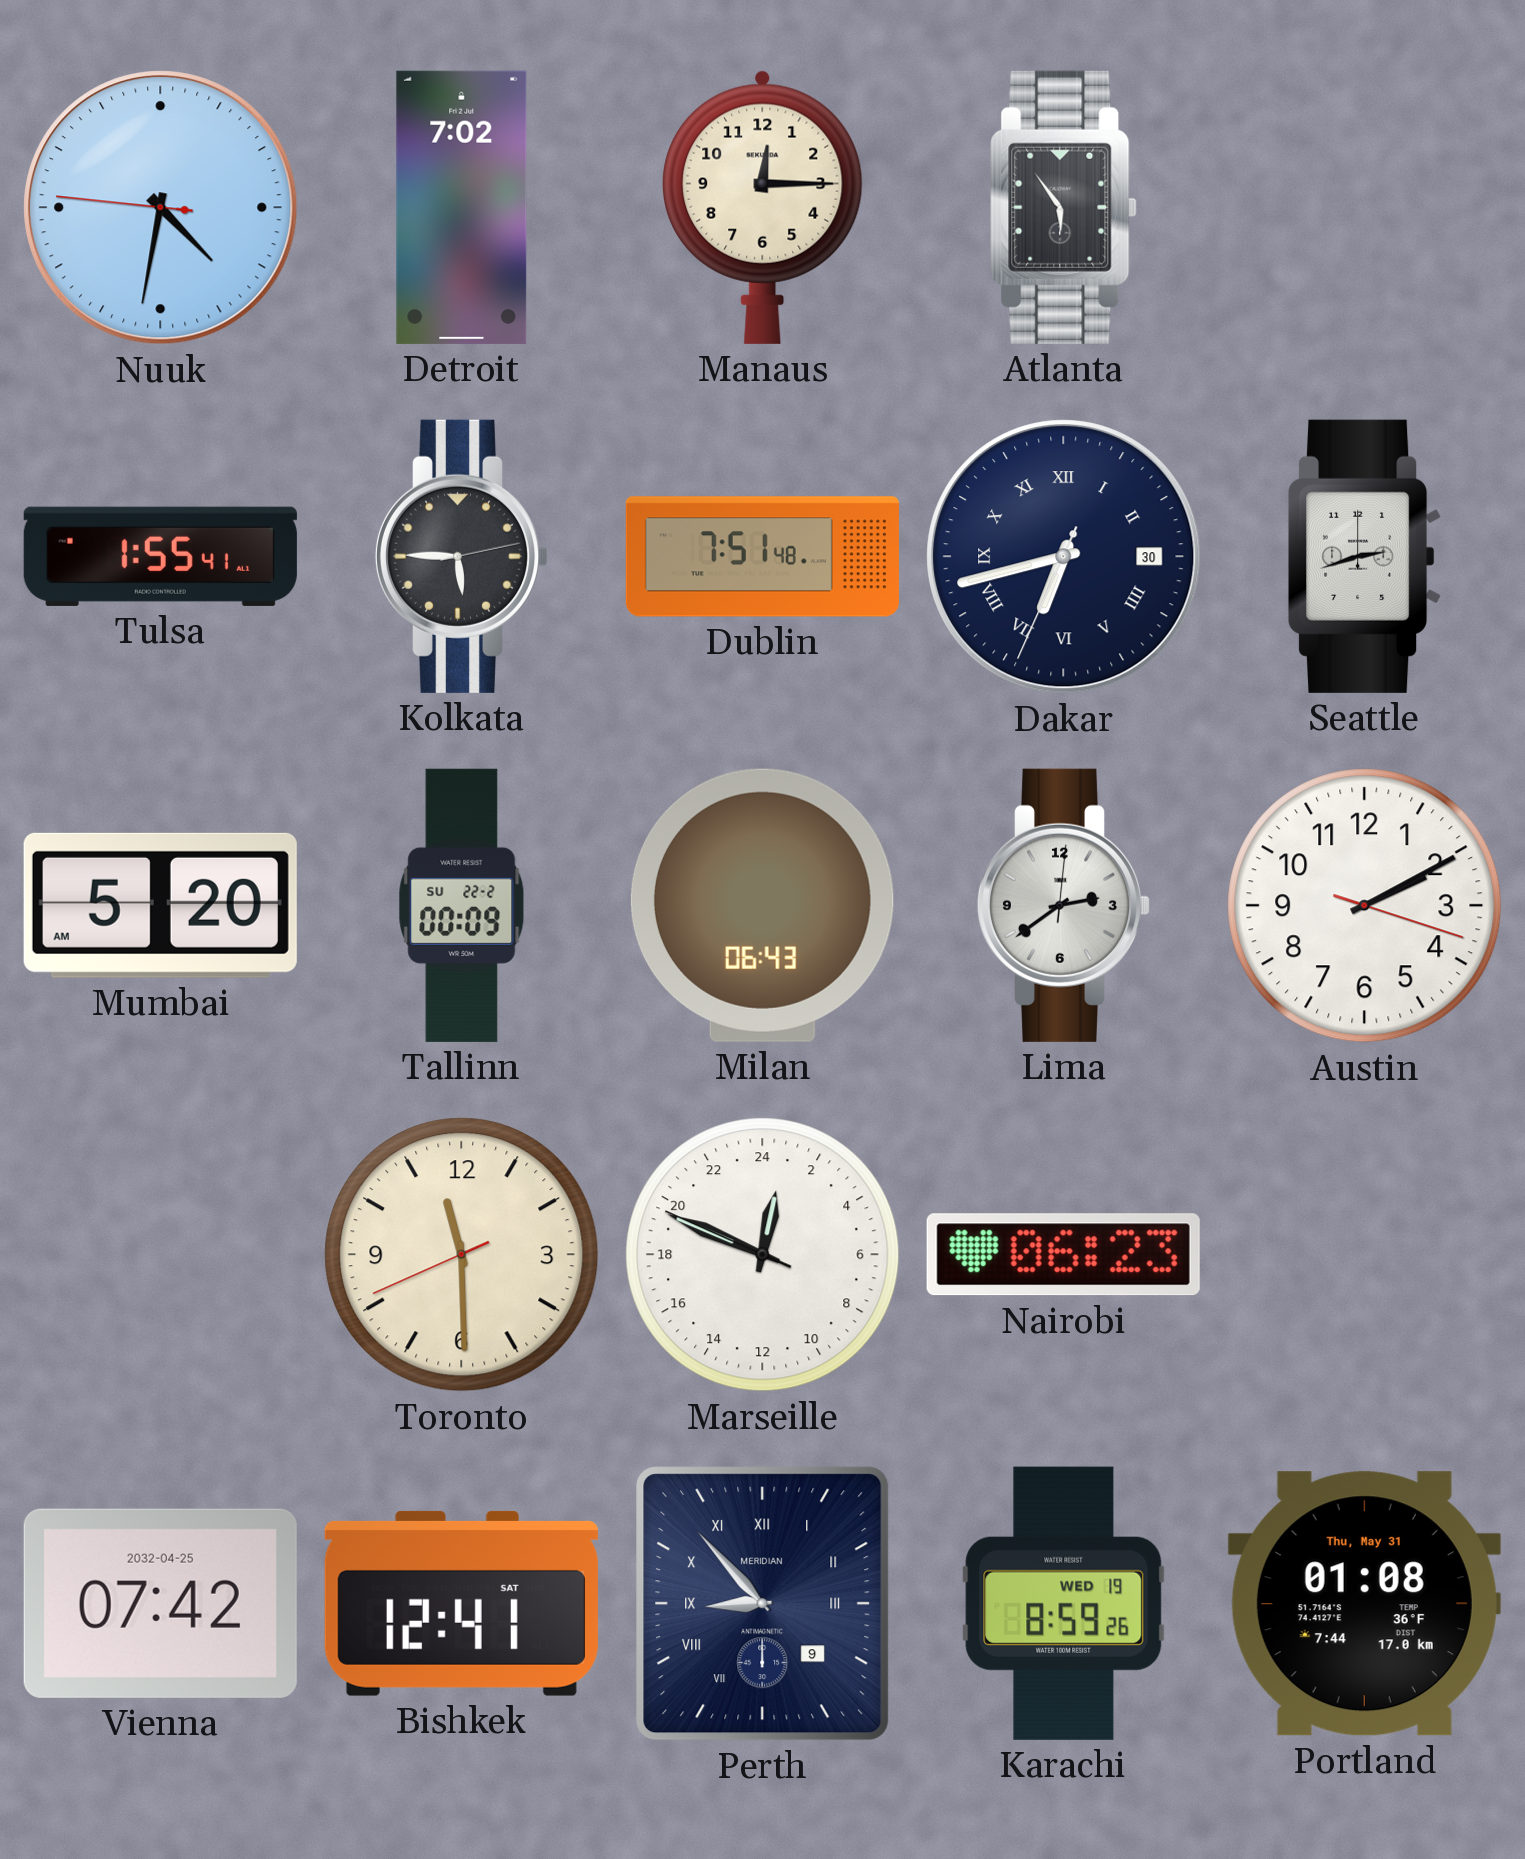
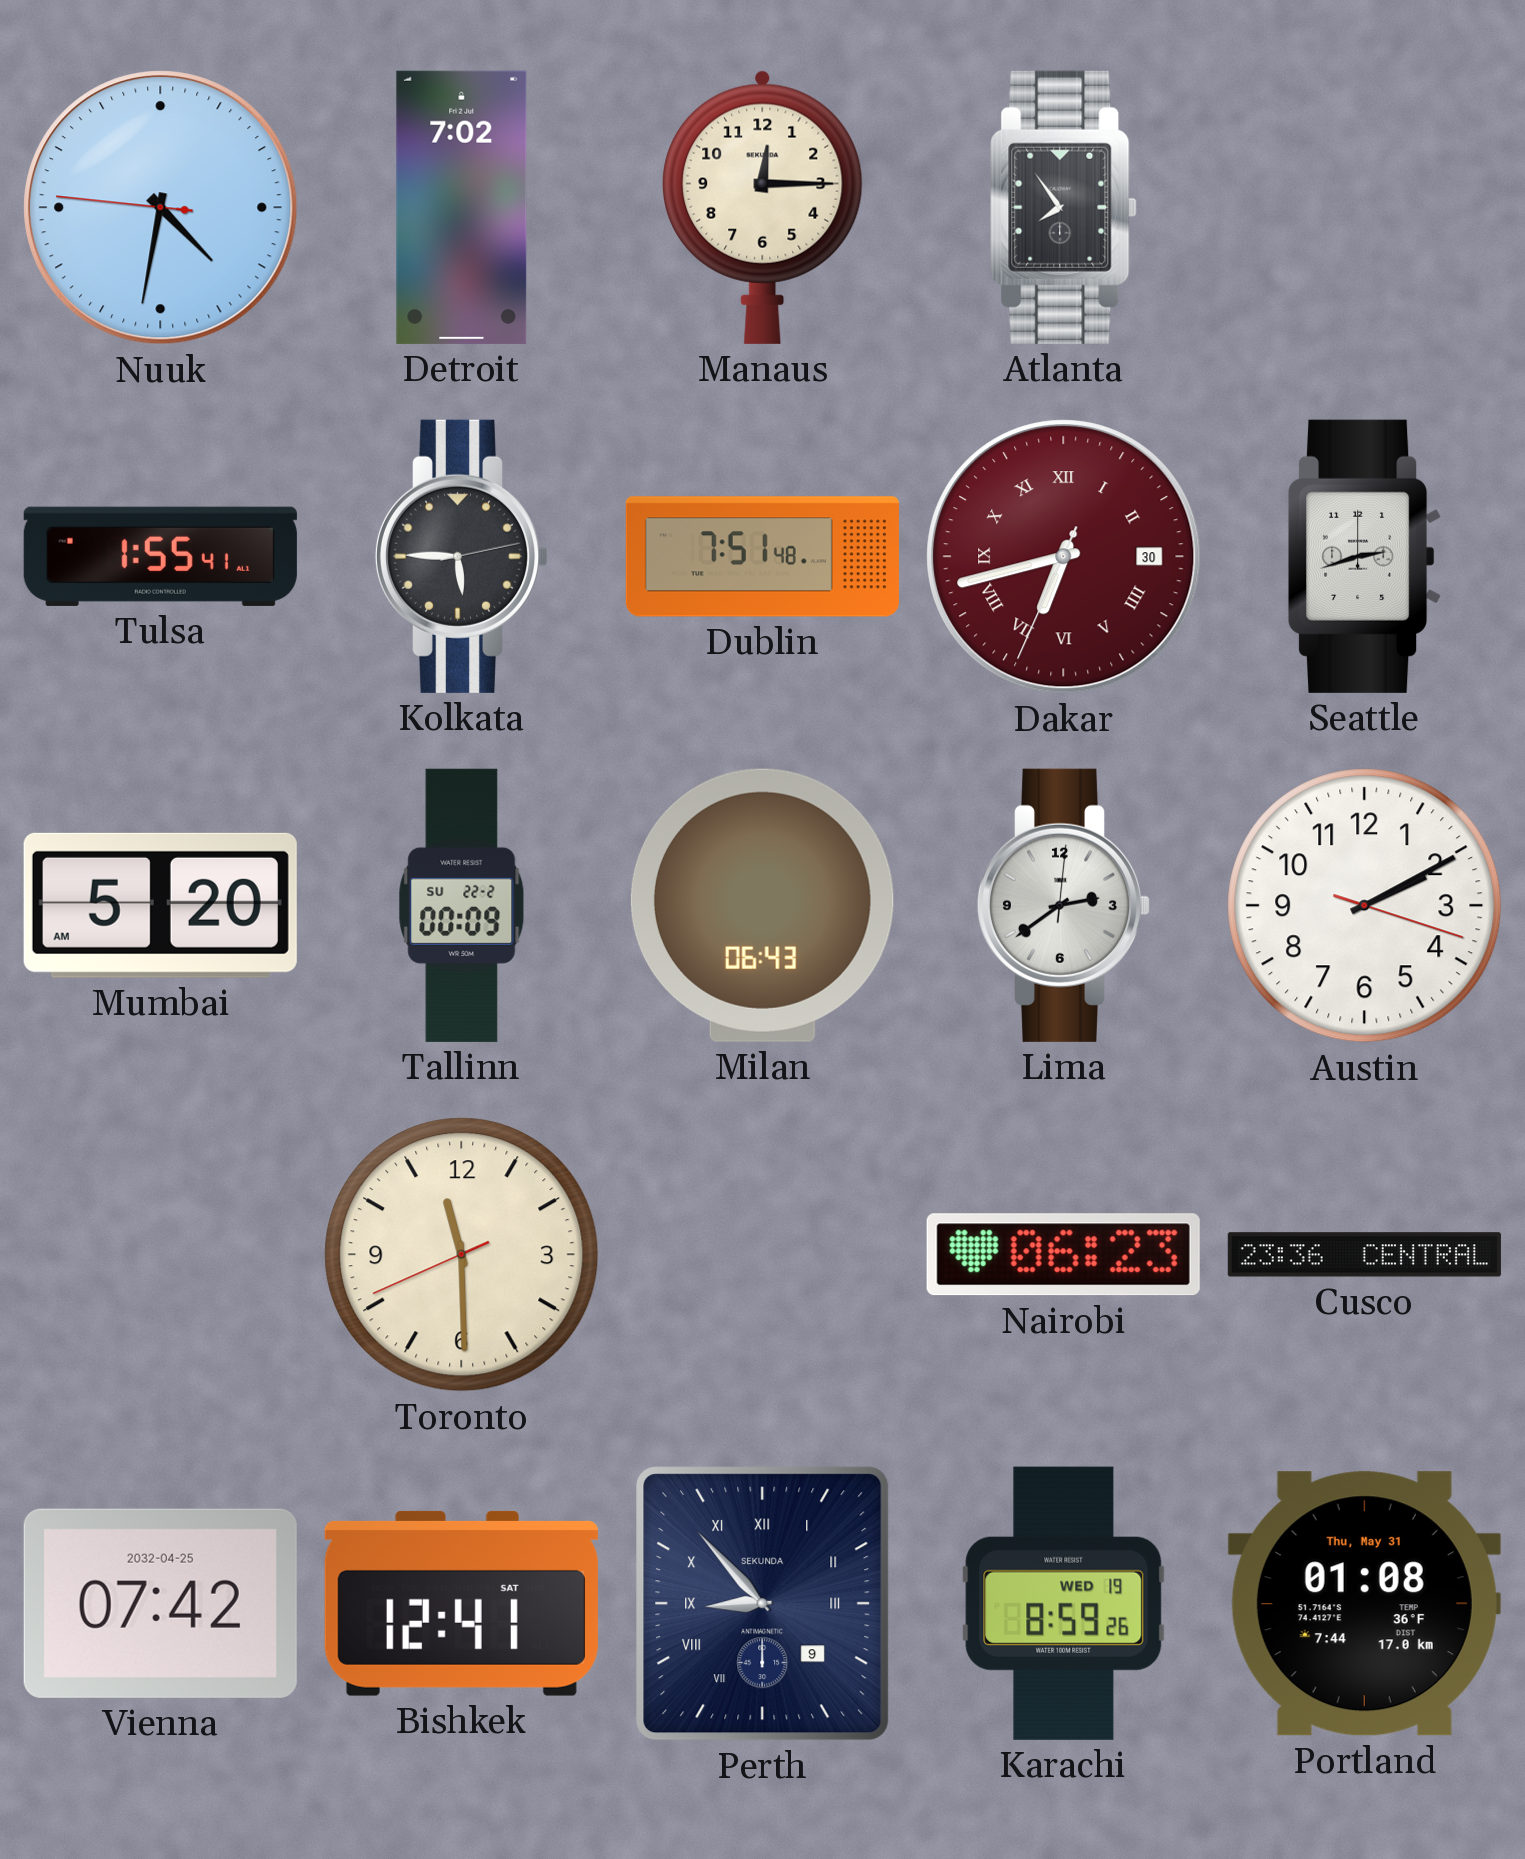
Atlanta: 5:54 -> 7:54
Dakar dial: navy -> burgundy
Marseille: 0:48 -> none
Cusco: none -> 23:36
Perth brand: MERIDIAN -> SEKUNDA
